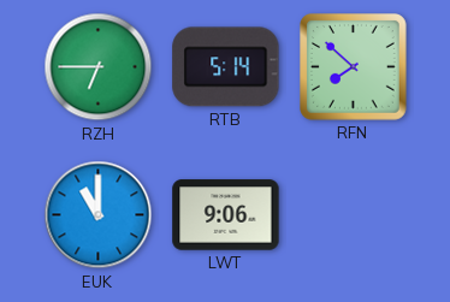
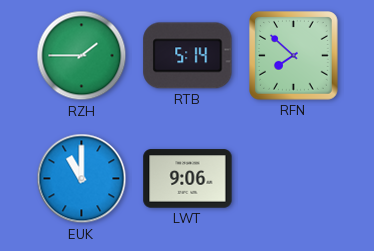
RZH: 6:45 -> 1:45
